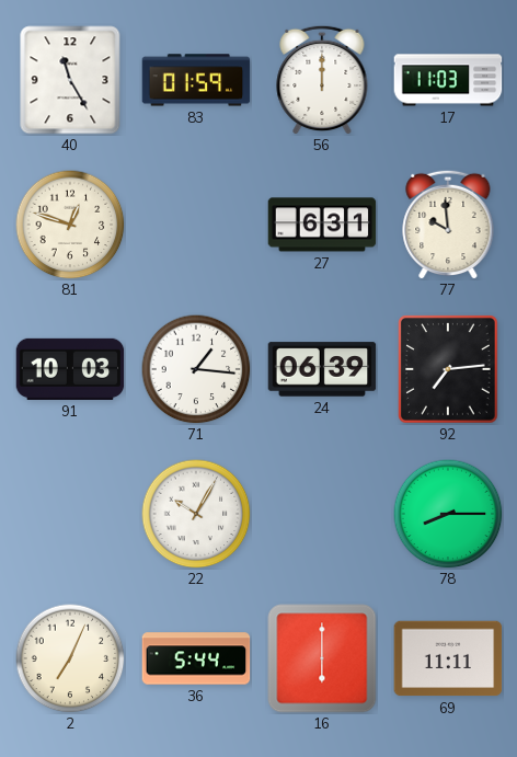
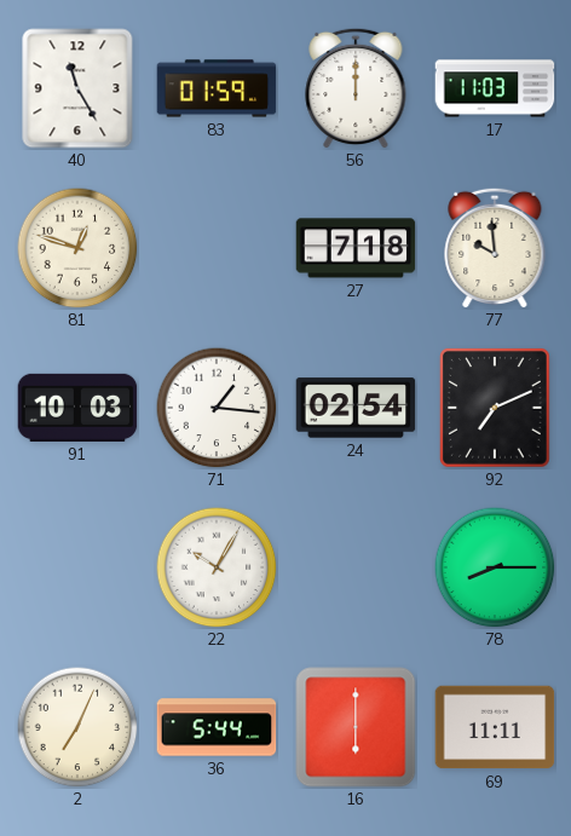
27: 6:31 -> 7:18
24: 06:39 -> 02:54
92: 7:14 -> 7:11
